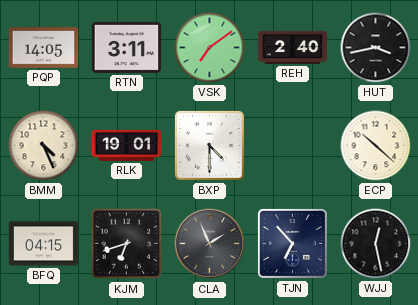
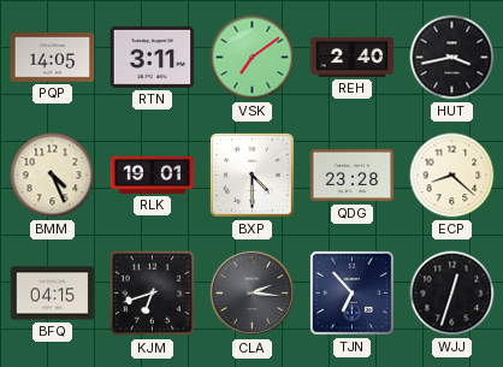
QDG: none -> 23:28
ECP: 10:22 -> 8:22
CLA: 1:56 -> 2:16
WJJ: 12:28 -> 12:33
